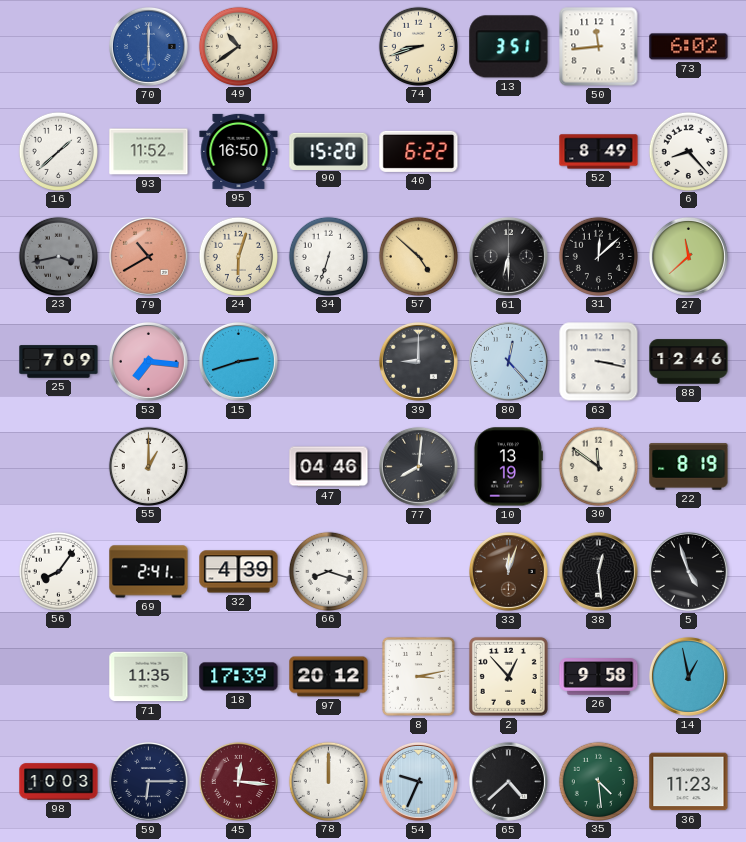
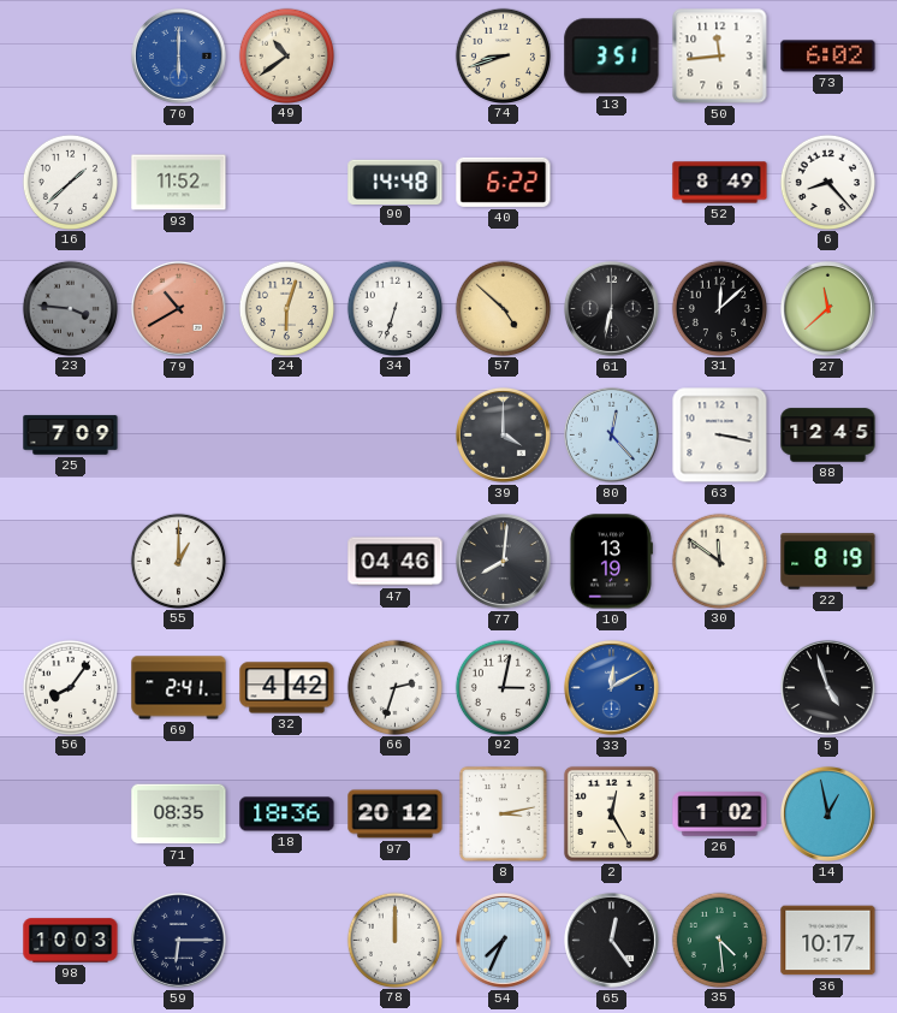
95: 16:50 -> none
90: 15:20 -> 14:48
23: 3:43 -> 3:46
61: 6:30 -> 6:32
53: 7:16 -> none
15: 2:42 -> none
39: 9:00 -> 4:00
88: 12:46 -> 12:45
32: 4:39 -> 4:42
66: 8:18 -> 2:33
92: none -> 3:02
33: 12:03 -> 12:10
33 dial: brown -> blue
38: 12:29 -> none
71: 11:35 -> 08:35
18: 17:39 -> 18:36
2: 12:53 -> 12:25
26: 9:58 -> 1:02
45: 12:16 -> none
54: 9:34 -> 7:34
65: 4:38 -> 12:24
36: 11:23 -> 10:17
